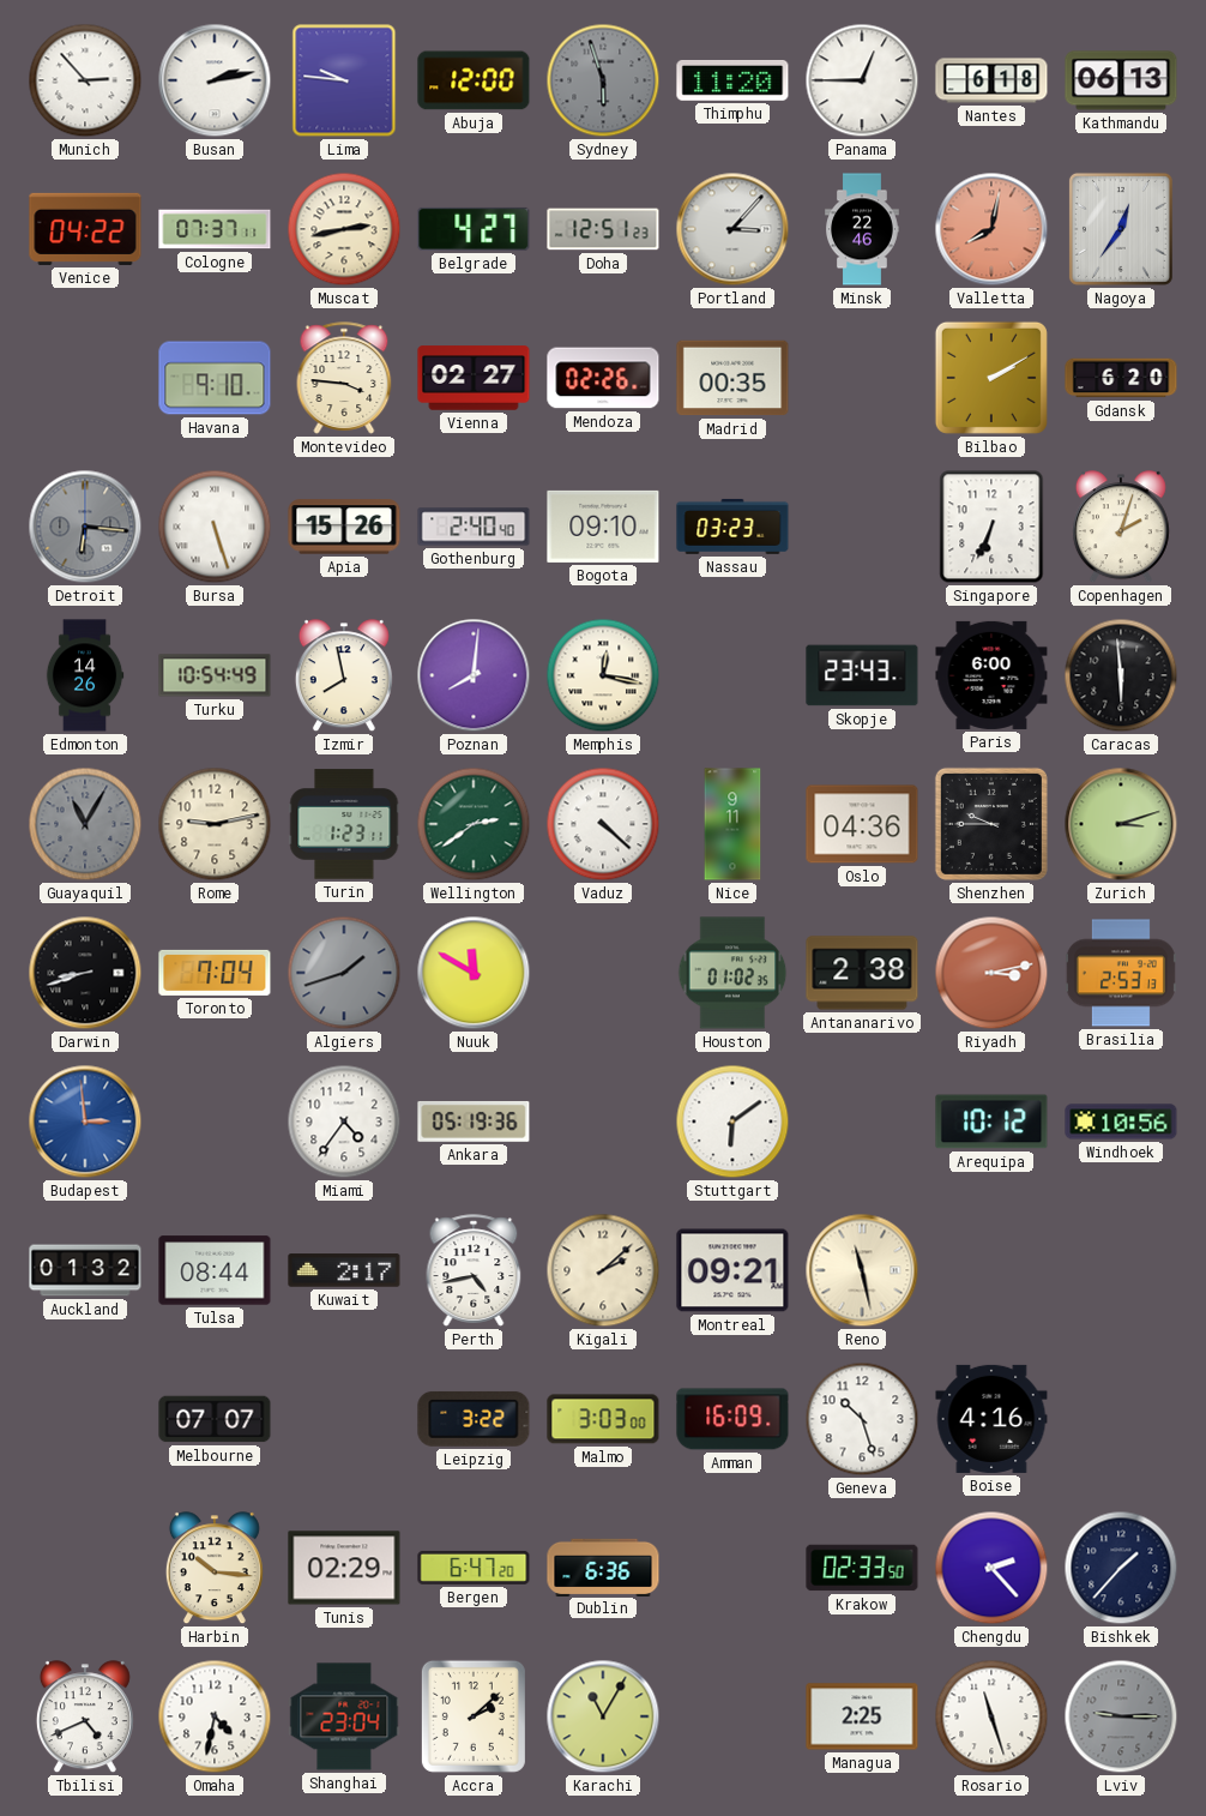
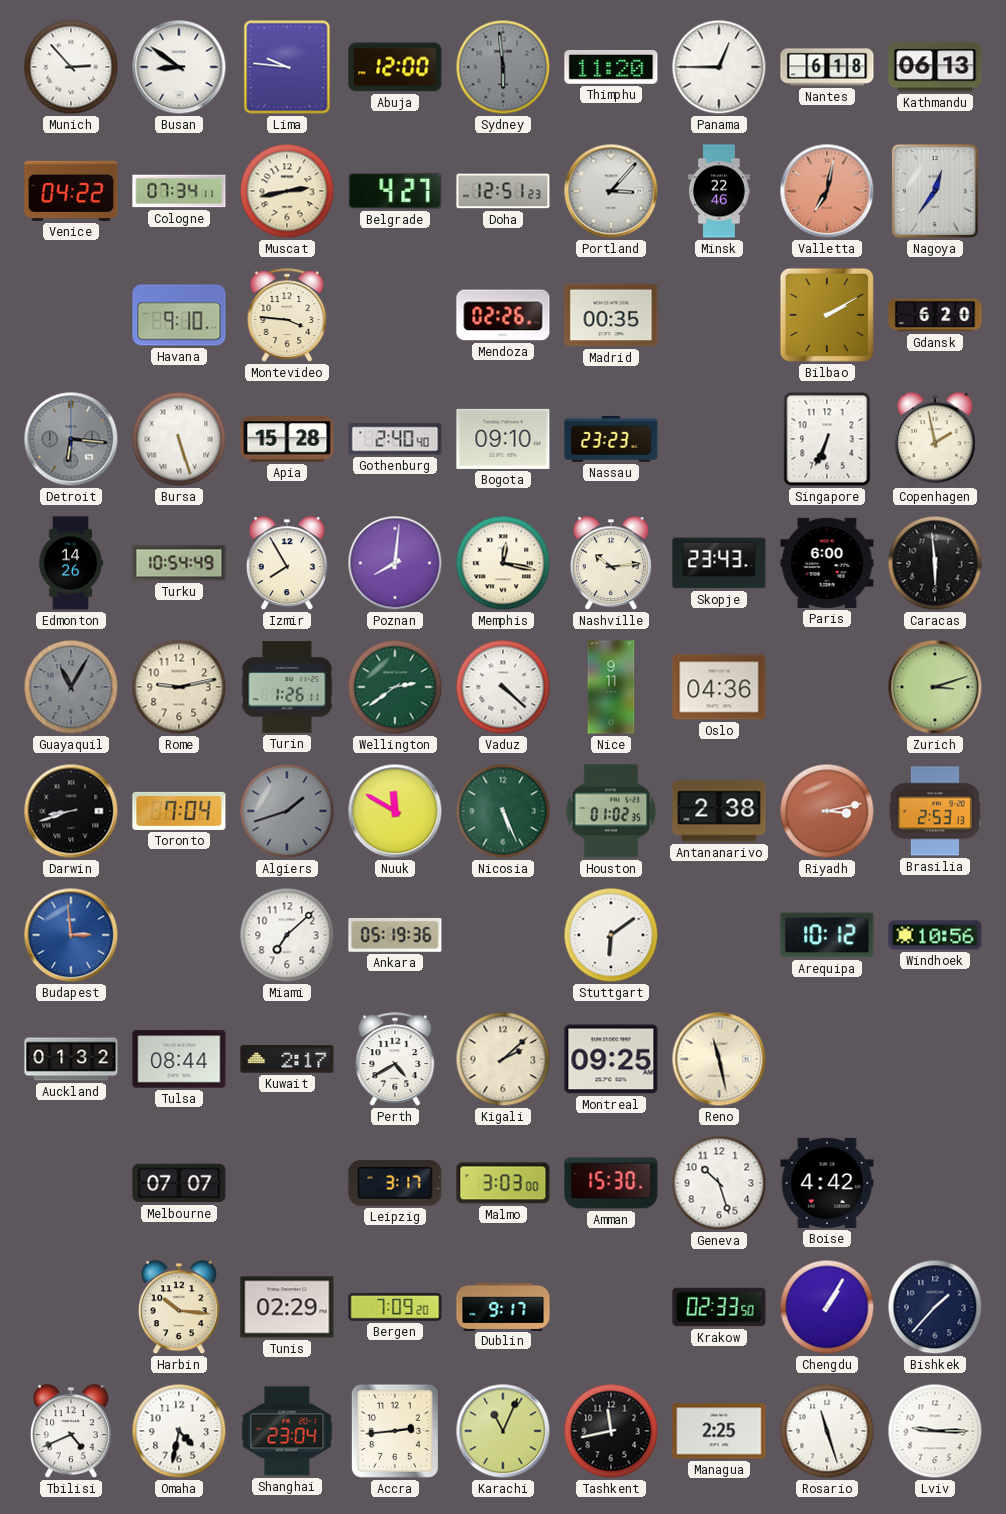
Busan: 2:13 -> 8:51
Sydney: 5:57 -> 5:59
Cologne: 07:37 -> 07:34
Valletta: 8:02 -> 7:02
Vienna: 02:27 -> none
Apia: 15:26 -> 15:28
Nassau: 03:23 -> 23:23
Copenhagen: 2:03 -> 1:58
Izmir: 7:58 -> 7:55
Nashville: none -> 10:14
Turin: 1:23 -> 1:26
Shenzhen: 9:45 -> none
Nicosia: none -> 5:26
Miami: 4:36 -> 7:08
Perth: 4:43 -> 4:40
Montreal: 09:21 -> 09:25
Leipzig: 3:22 -> 3:17
Amman: 16:09 -> 15:30
Boise: 4:16 -> 4:42
Bergen: 6:47 -> 7:09
Dublin: 6:36 -> 9:17
Chengdu: 2:23 -> 1:05
Accra: 2:08 -> 2:44
Karachi: 11:05 -> 11:04
Tashkent: none -> 11:43
Lviv dial: grey -> white
